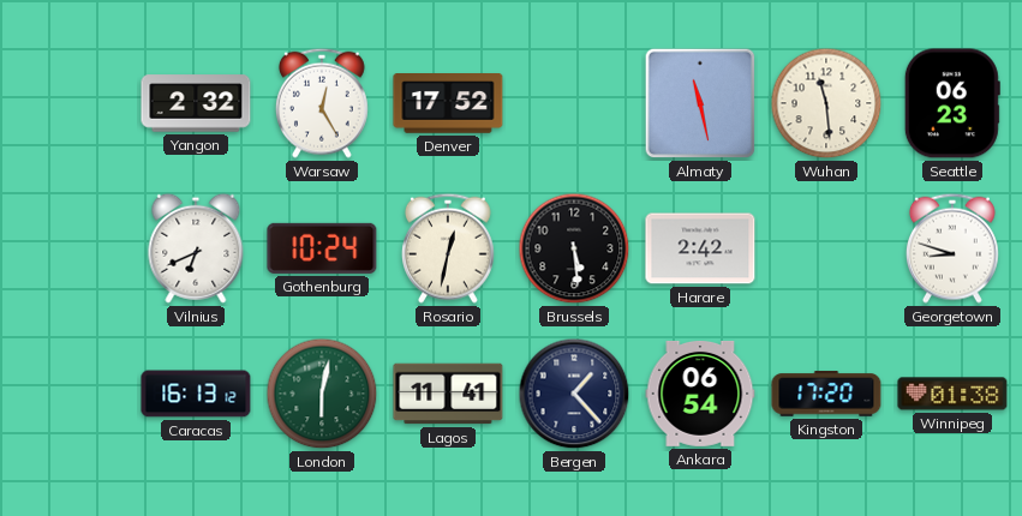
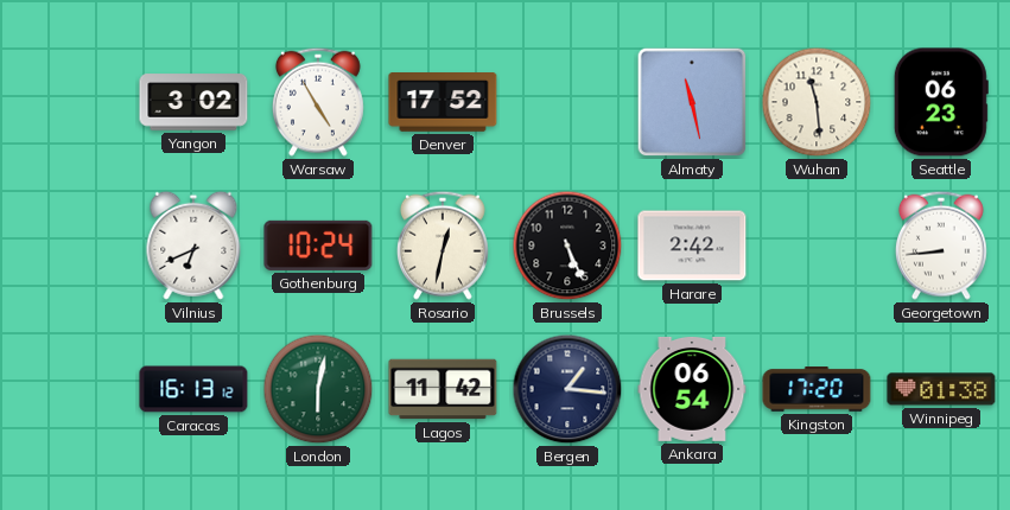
Yangon: 2:32 -> 3:02
Warsaw: 12:25 -> 4:55
Brussels: 5:29 -> 5:26
Georgetown: 8:48 -> 8:44
Lagos: 11:41 -> 11:42
Bergen: 1:23 -> 1:16
